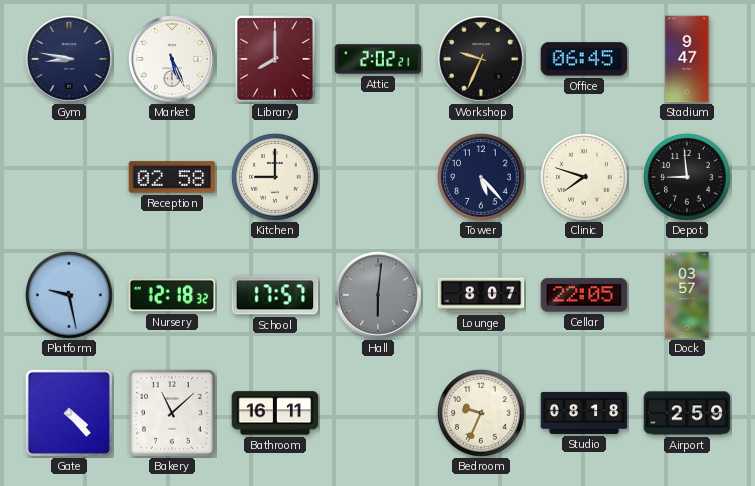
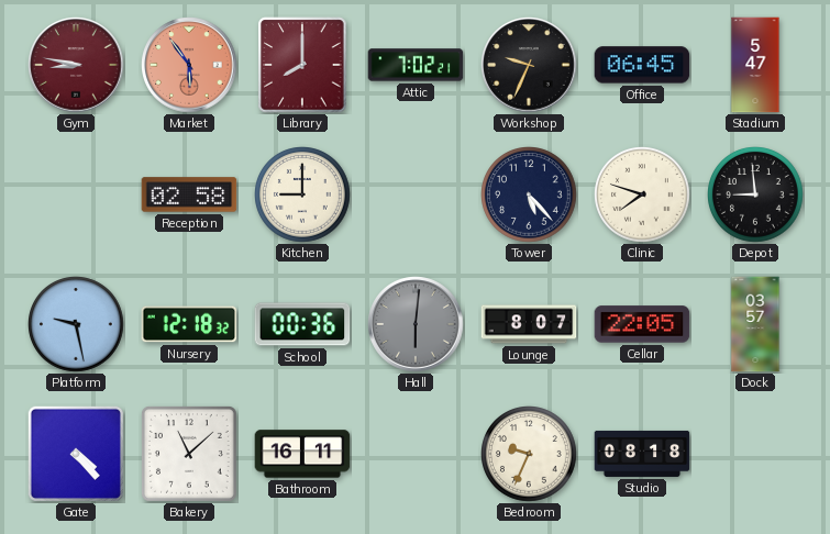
Gym dial: navy -> burgundy
Market: 5:26 -> 5:54
Market dial: white -> salmon
Attic: 2:02 -> 7:02
Stadium: 9:47 -> 5:47
School: 17:57 -> 00:36
Airport: 2:59 -> none
